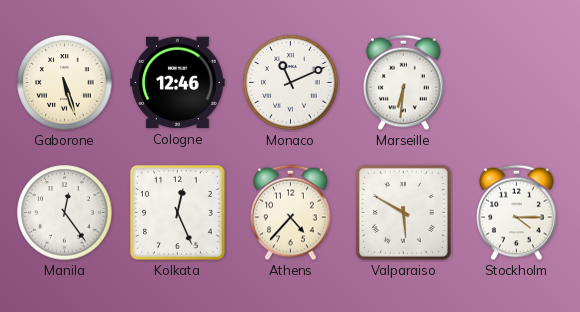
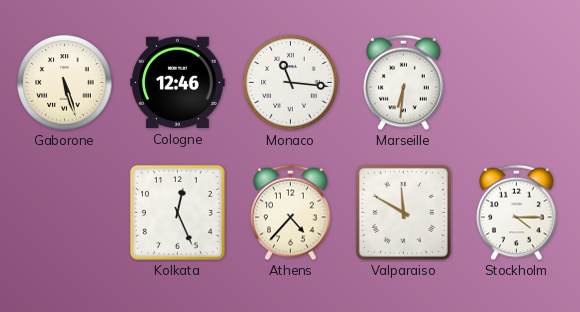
Monaco: 11:11 -> 11:16
Manila: 12:24 -> none
Valparaiso: 5:50 -> 11:50
